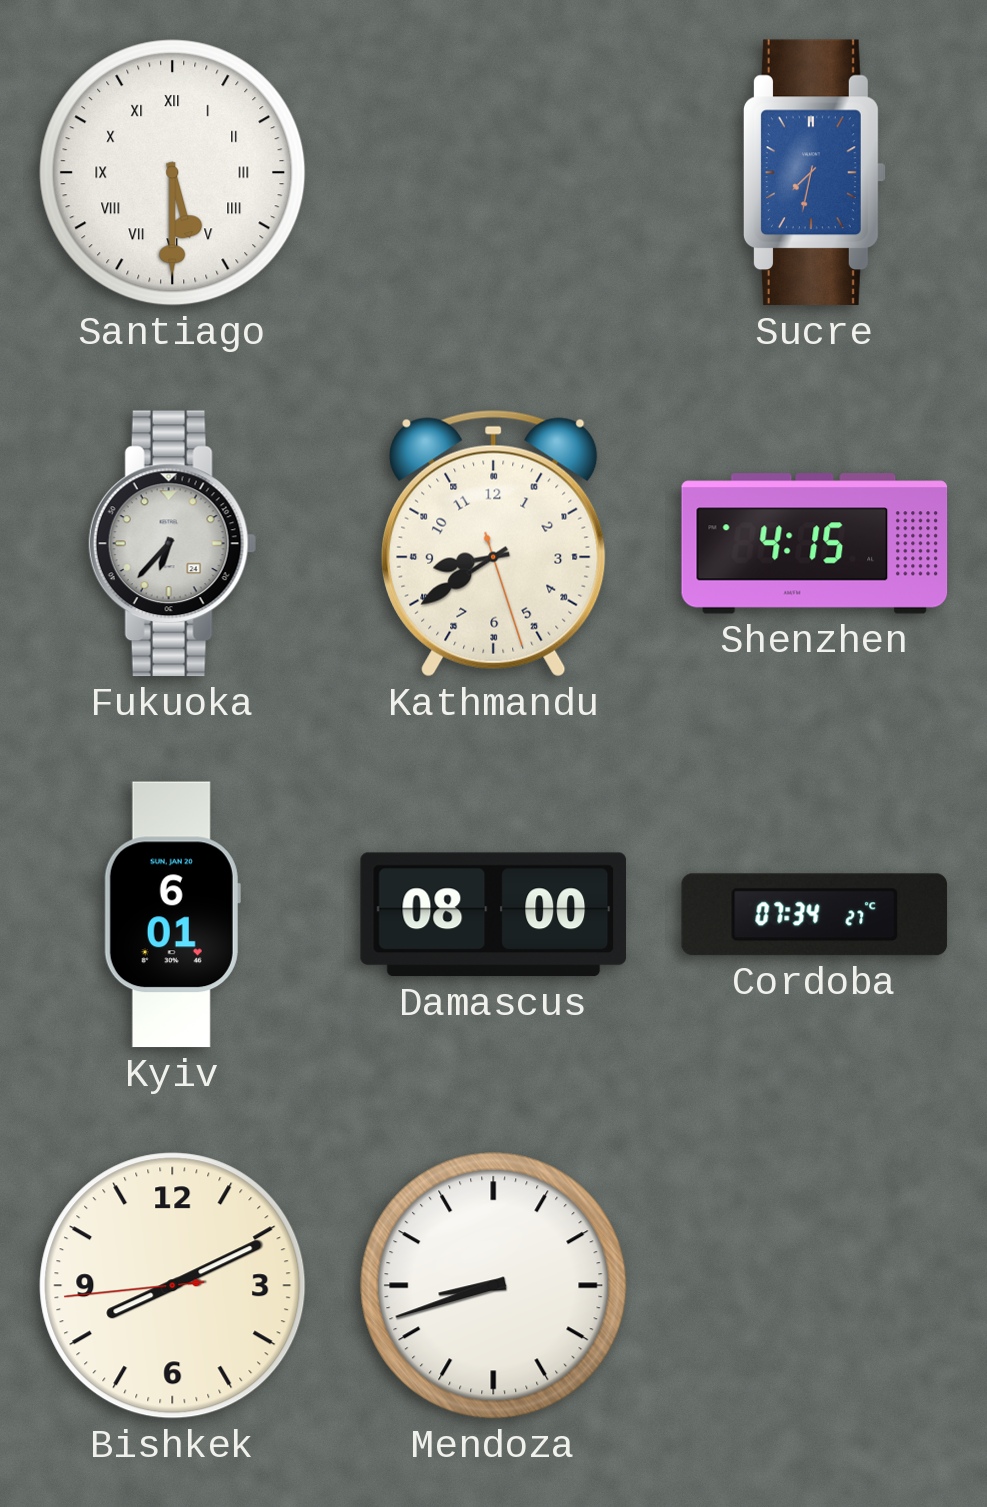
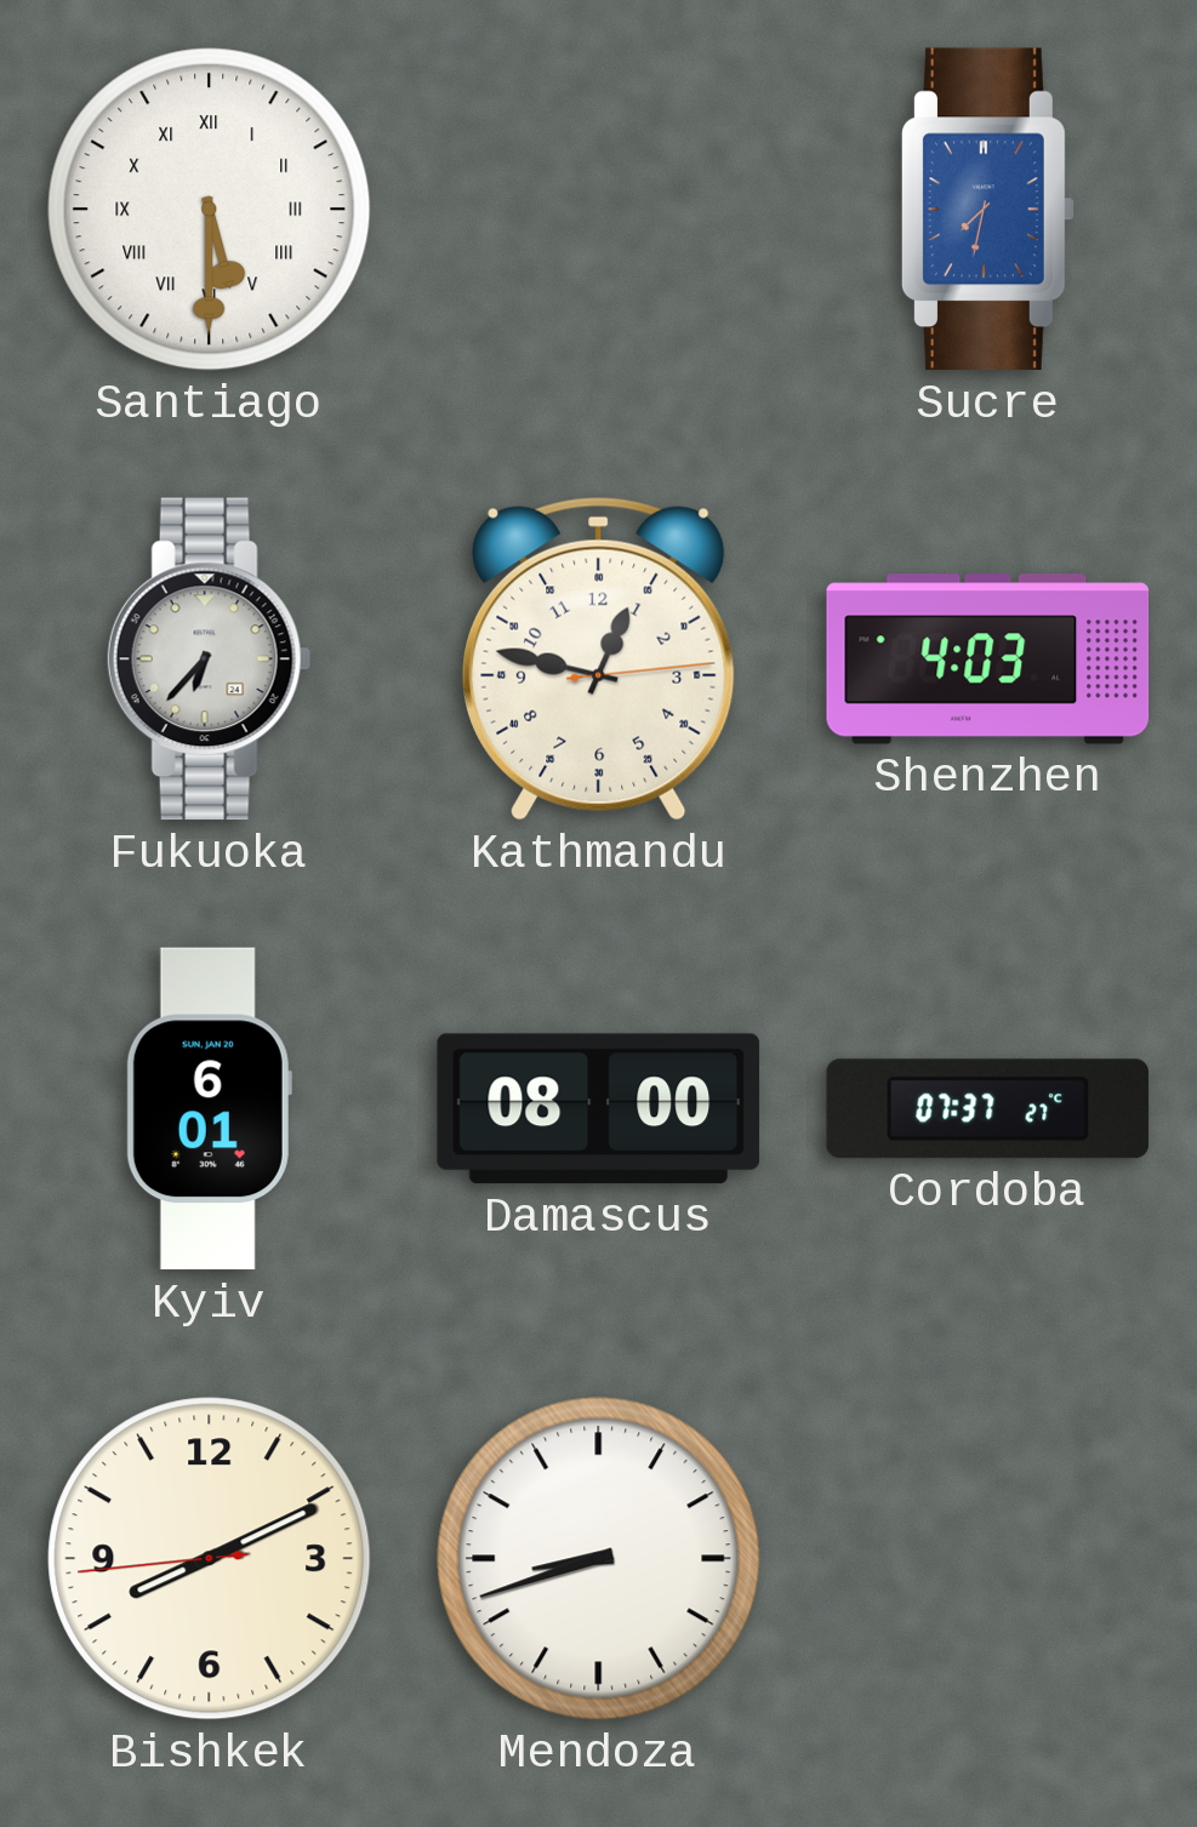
Kathmandu: 8:39 -> 12:47
Shenzhen: 4:15 -> 4:03
Cordoba: 07:34 -> 07:37
